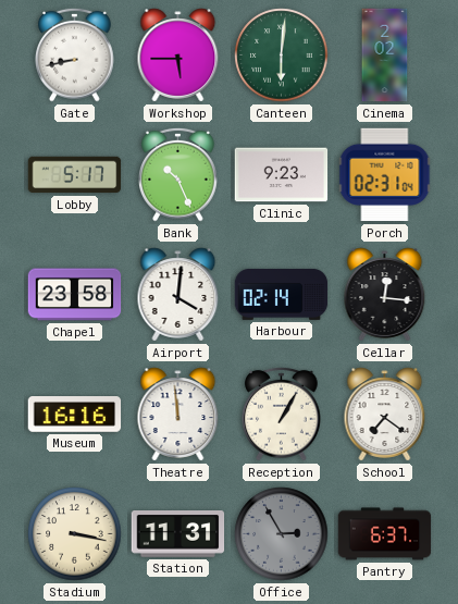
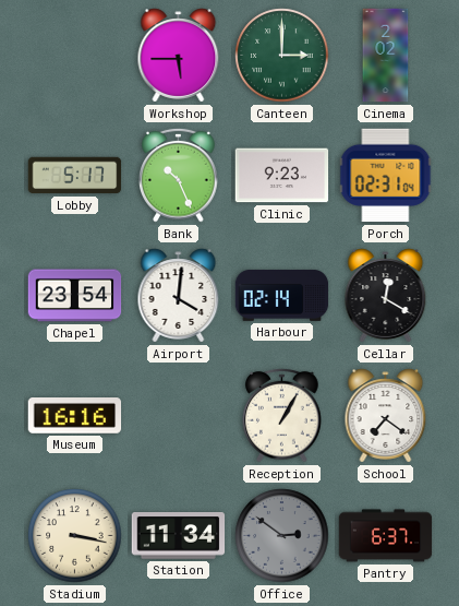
Gate: 8:43 -> none
Canteen: 6:01 -> 3:00
Chapel: 23:58 -> 23:54
Cellar: 12:16 -> 12:20
Theatre: 11:59 -> none
Station: 11:31 -> 11:34
Office: 2:55 -> 2:51
